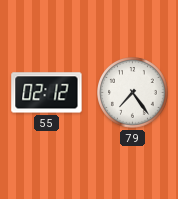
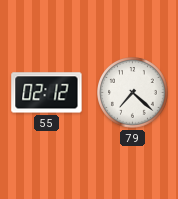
79: 7:24 -> 7:22
